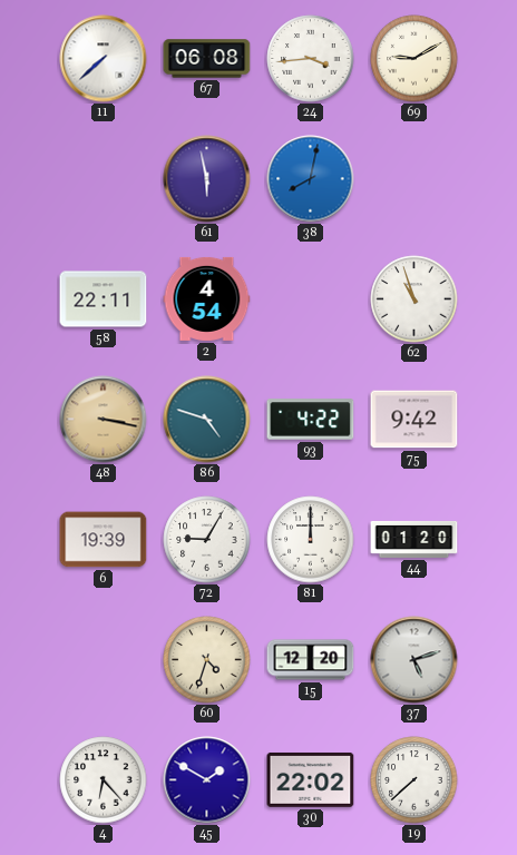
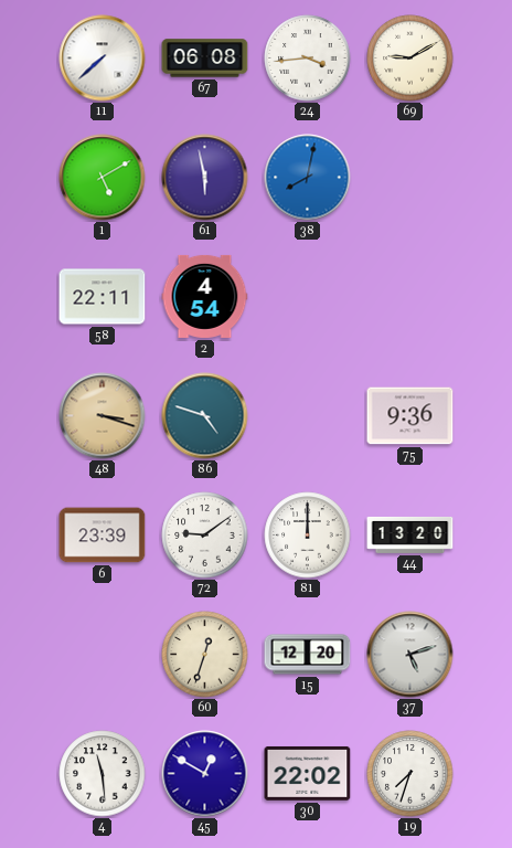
1: none -> 5:10
62: 10:57 -> none
48: 3:17 -> 3:18
93: 4:22 -> none
75: 9:42 -> 9:36
6: 19:39 -> 23:39
72: 9:05 -> 9:09
44: 01:20 -> 13:20
60: 4:33 -> 12:33
4: 6:23 -> 11:29
45: 1:50 -> 12:50
19: 7:38 -> 7:33
